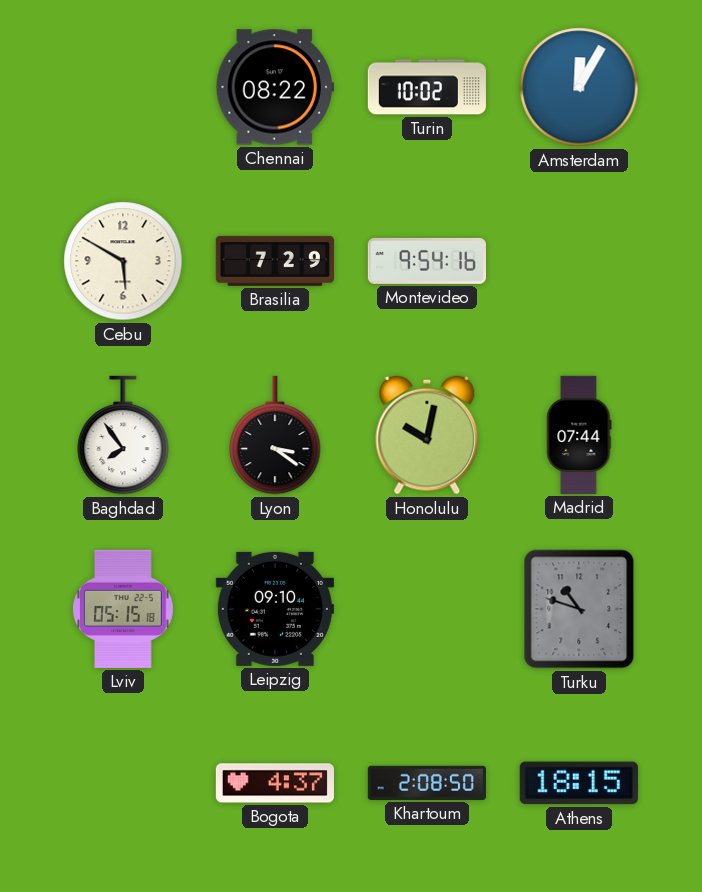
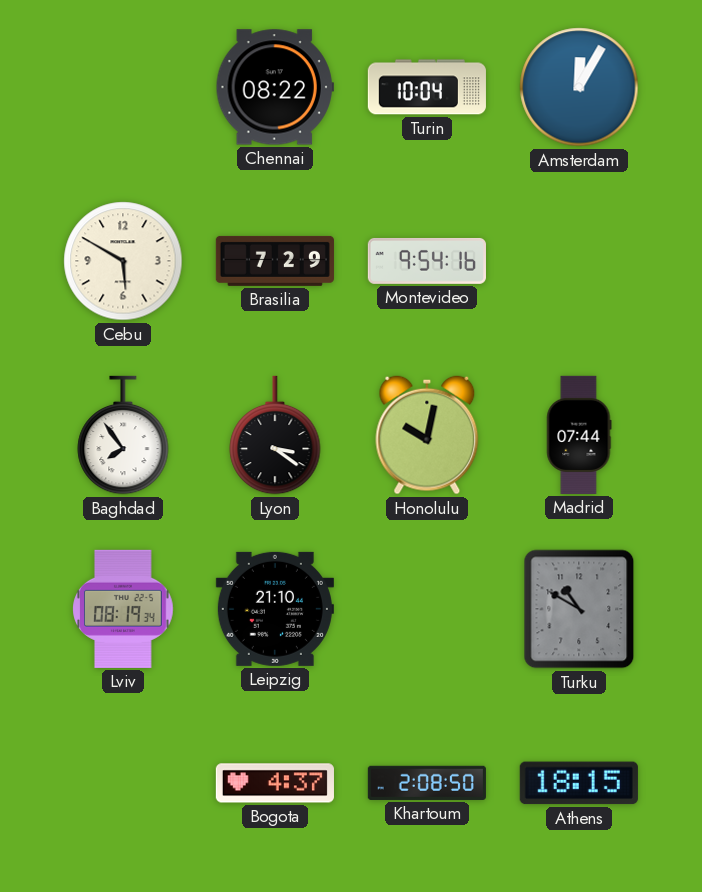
Turin: 10:02 -> 10:04
Lviv: 05:15 -> 08:19
Leipzig: 09:10 -> 21:10
Turku: 10:48 -> 10:50
